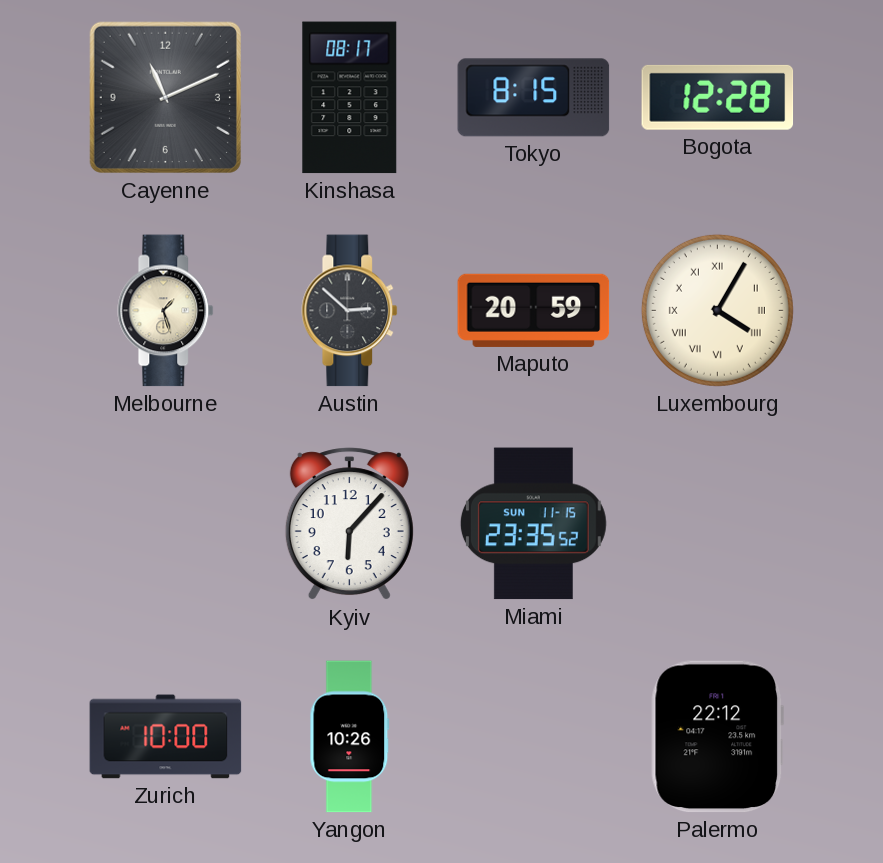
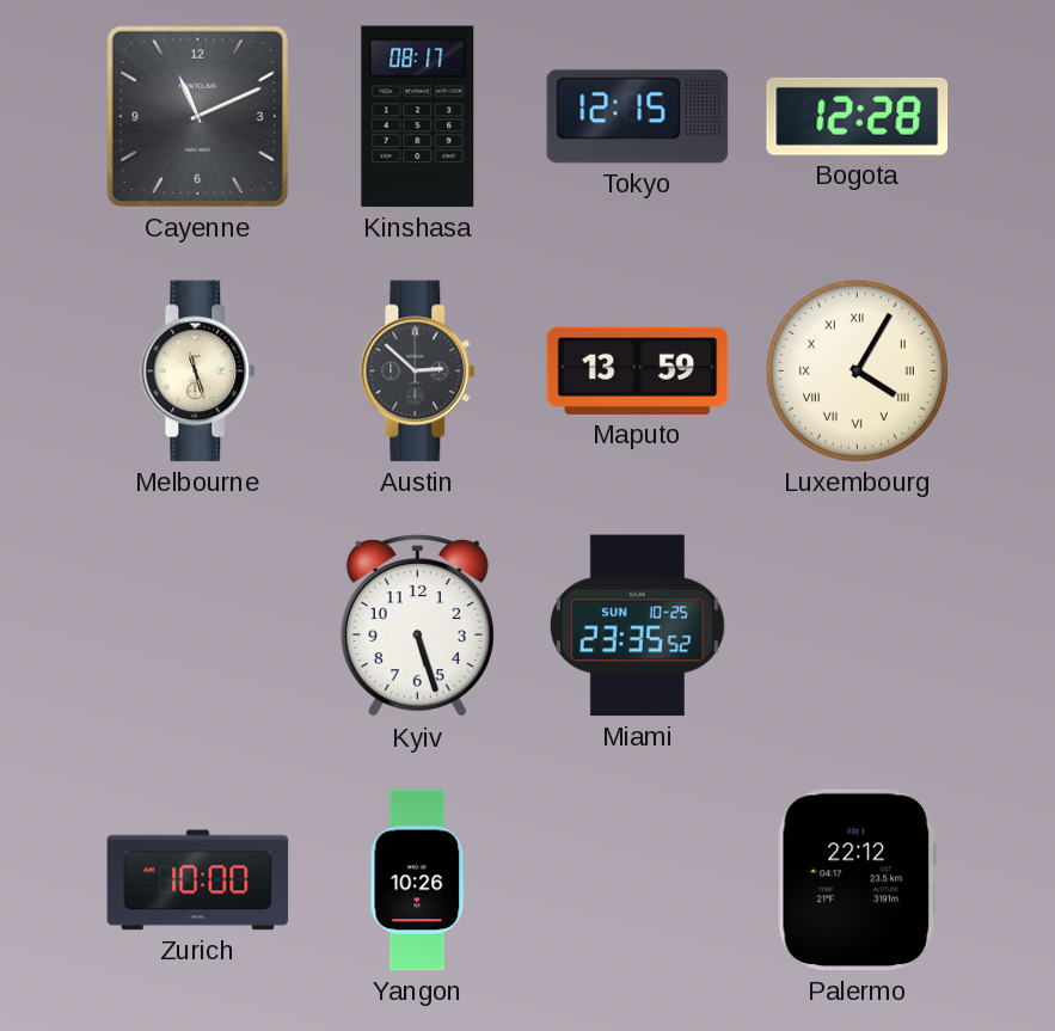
Tokyo: 8:15 -> 12:15
Melbourne: 1:27 -> 11:27
Maputo: 20:59 -> 13:59
Kyiv: 6:07 -> 5:27
Miami date: SUN 11-15 -> SUN 10-25
